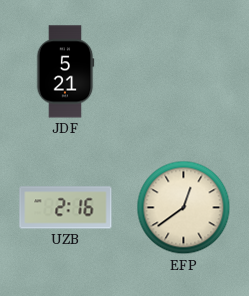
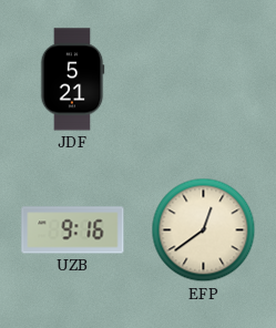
UZB: 2:16 -> 9:16
